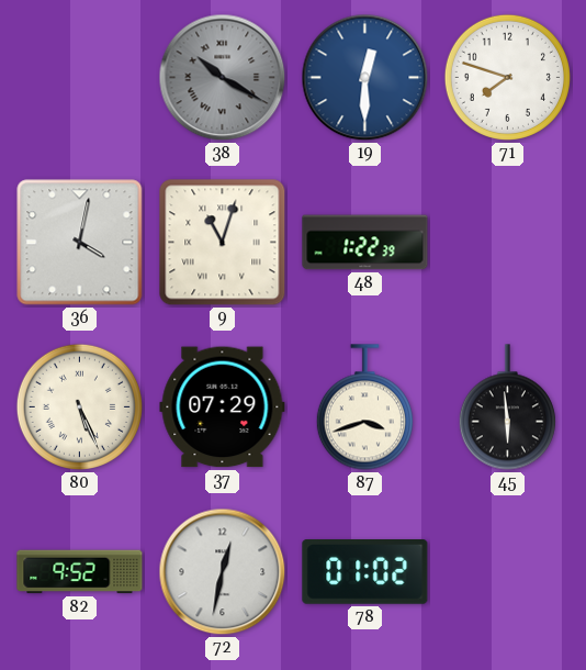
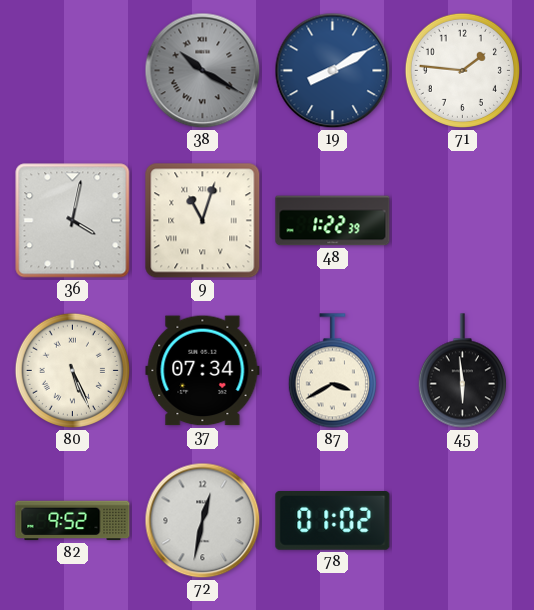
19: 12:30 -> 8:10
71: 7:48 -> 1:46
37: 07:29 -> 07:34
87: 3:42 -> 3:40
